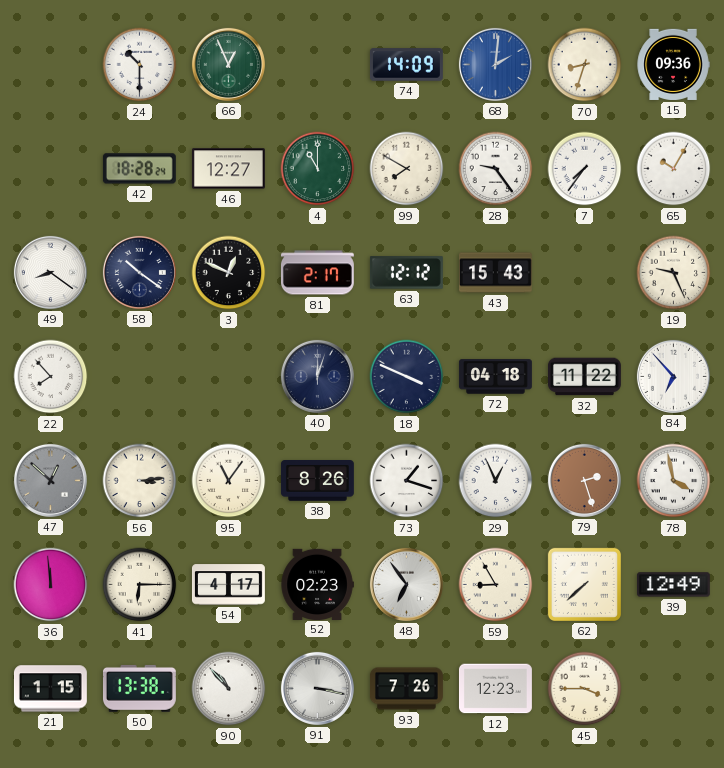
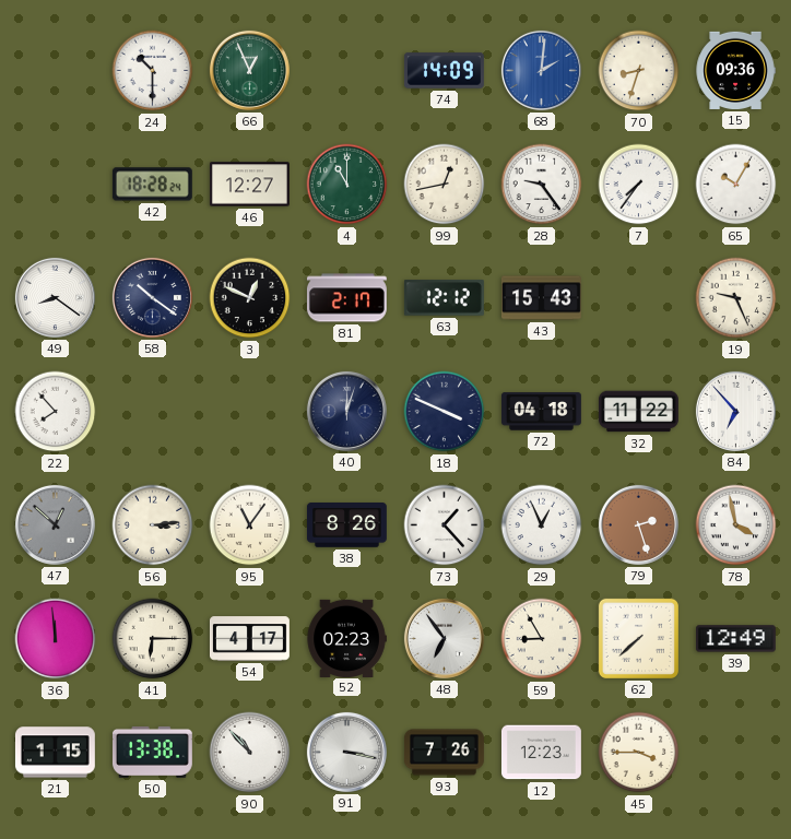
99: 7:50 -> 12:43
73: 1:18 -> 1:23
